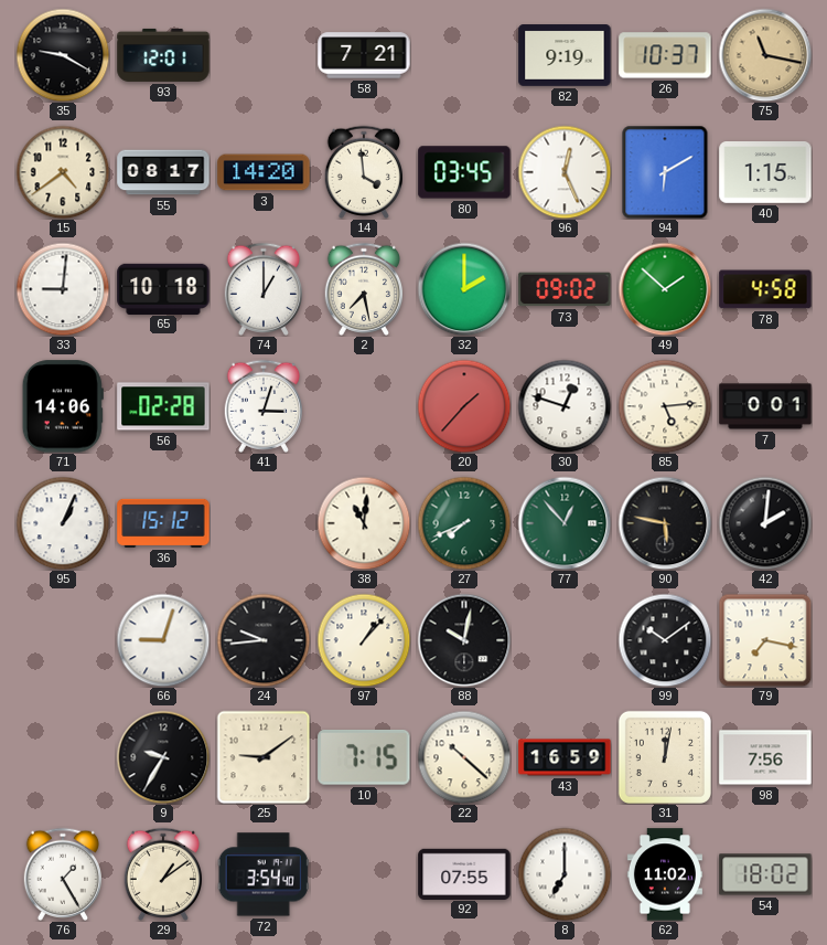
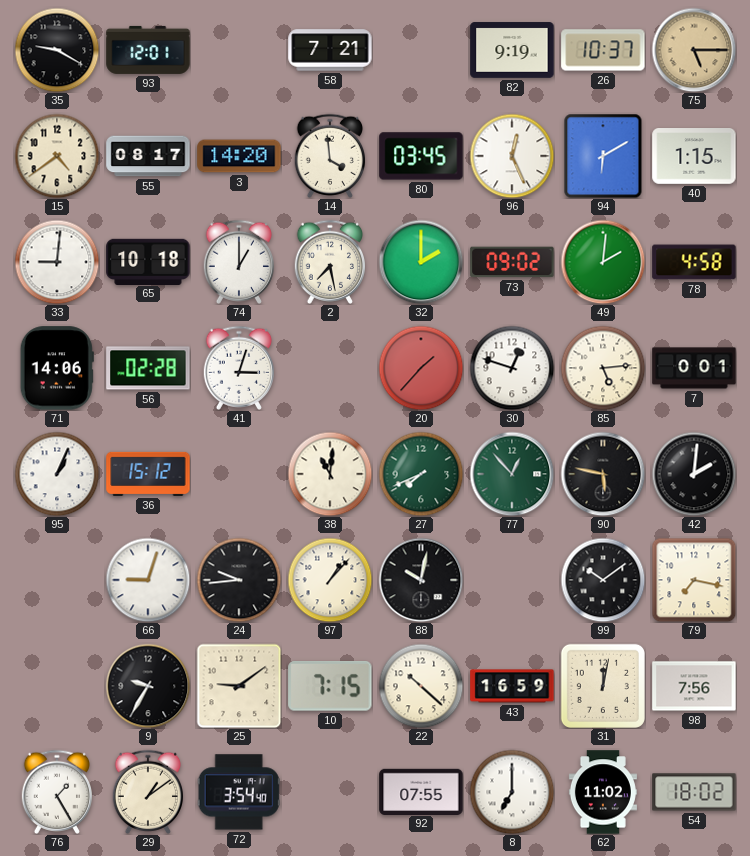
75: 11:17 -> 5:15
49: 1:52 -> 2:01
